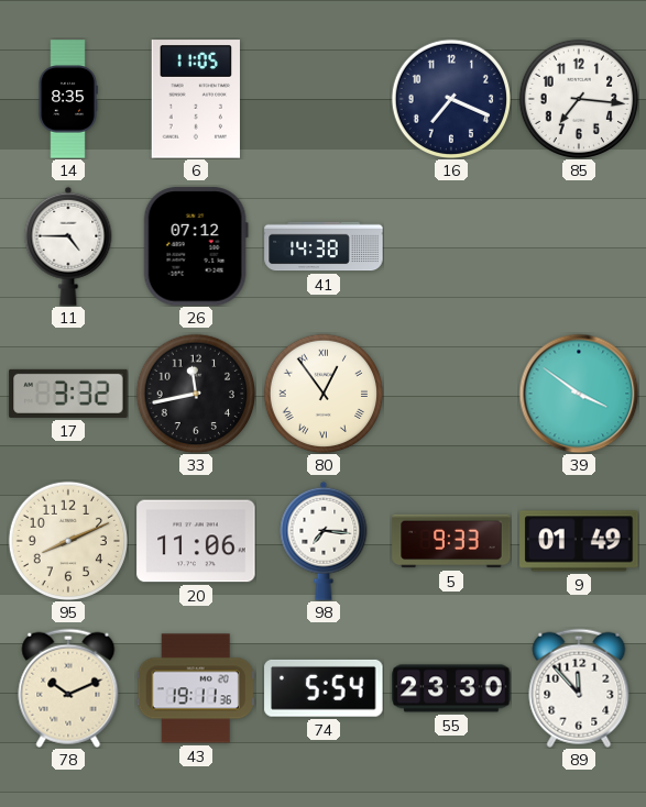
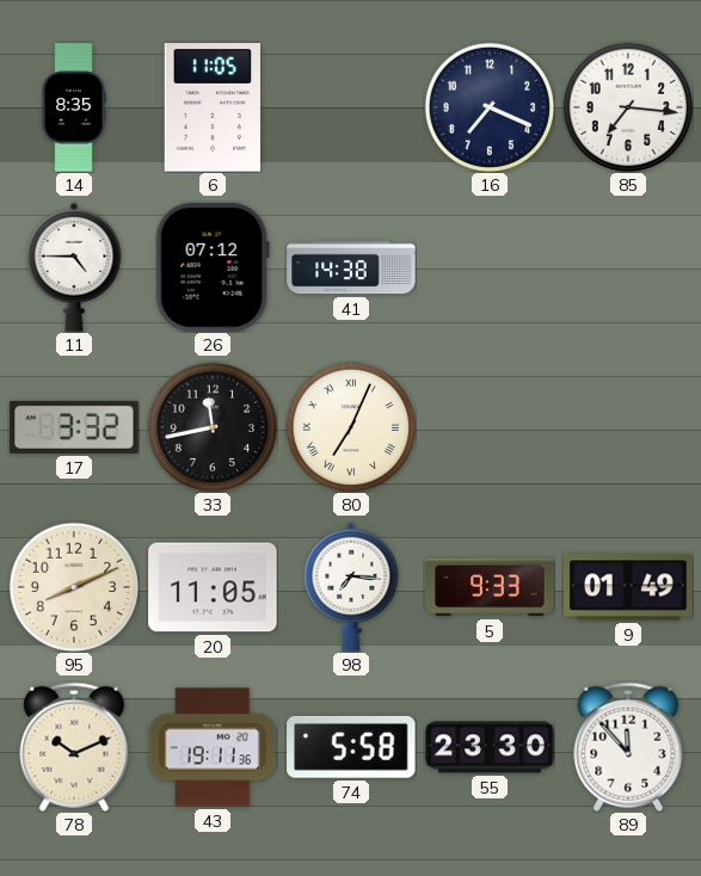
80: 12:54 -> 7:04
39: 3:51 -> none
20: 11:06 -> 11:05
74: 5:54 -> 5:58
